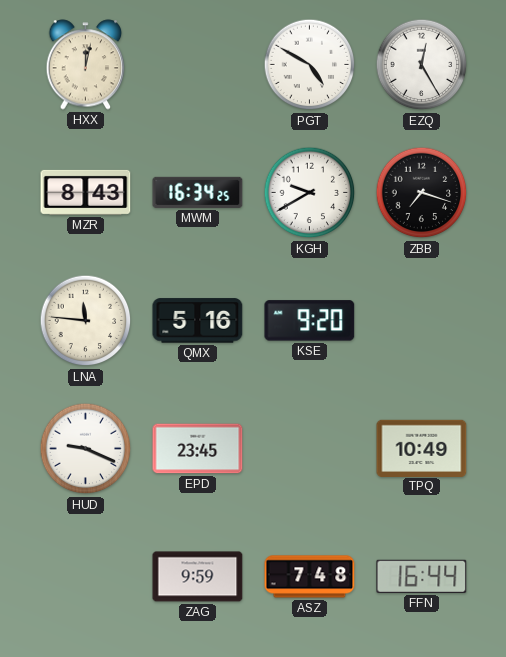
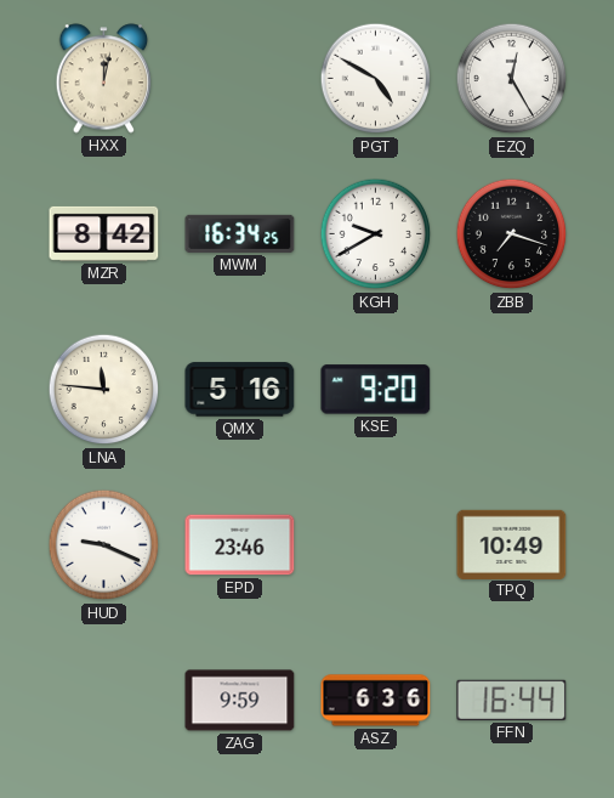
MZR: 8:43 -> 8:42
EPD: 23:45 -> 23:46
ASZ: 7:48 -> 6:36
